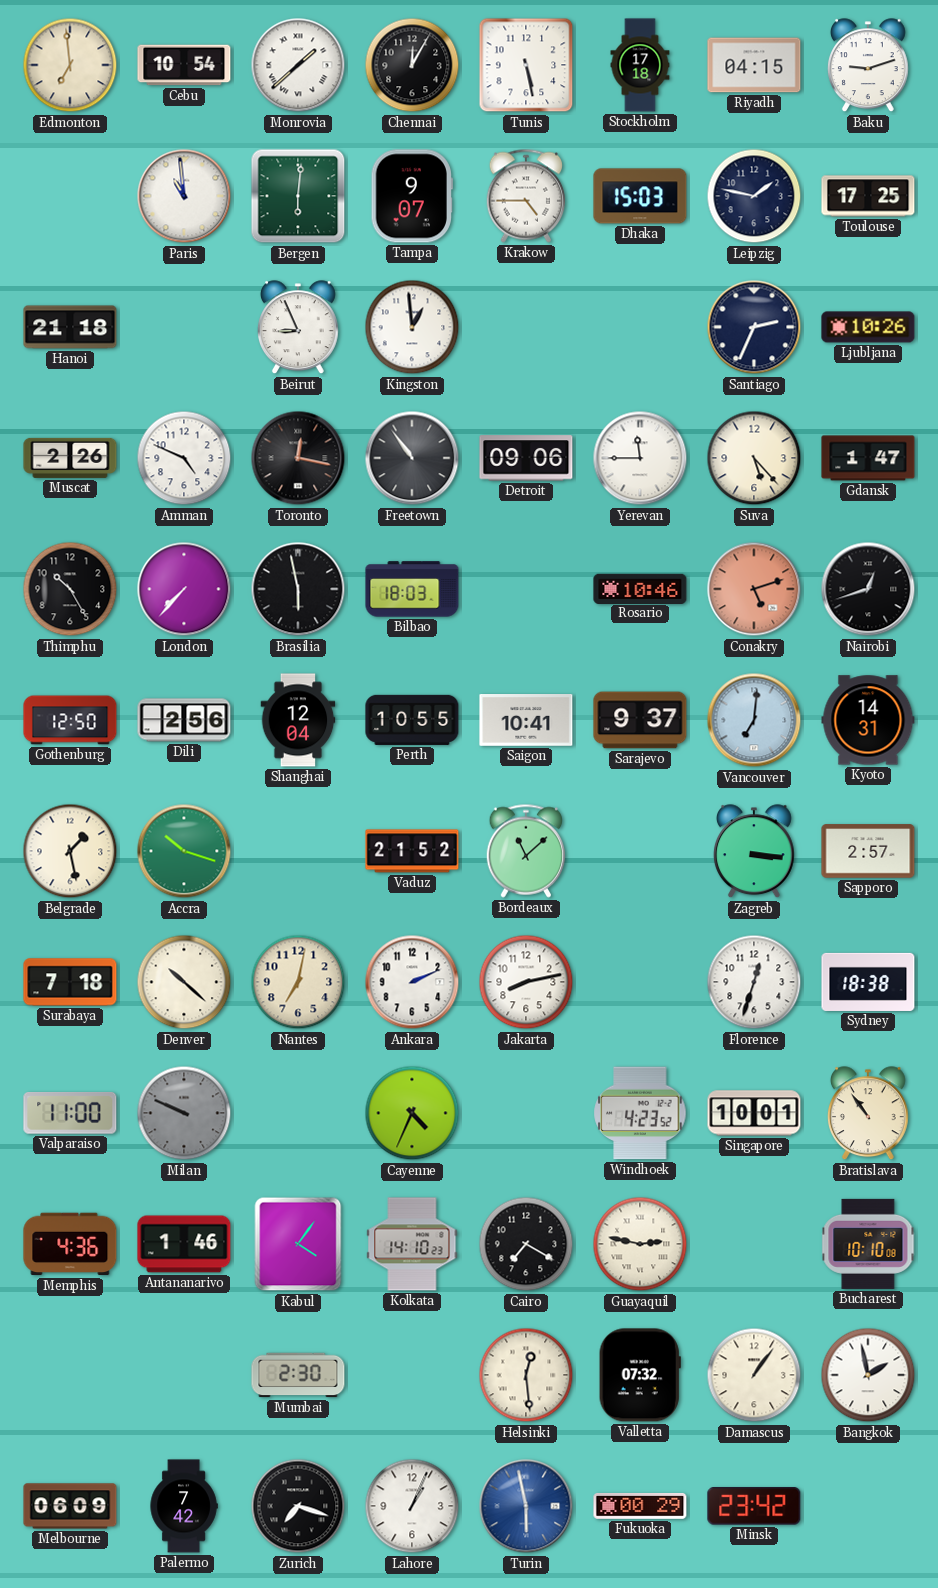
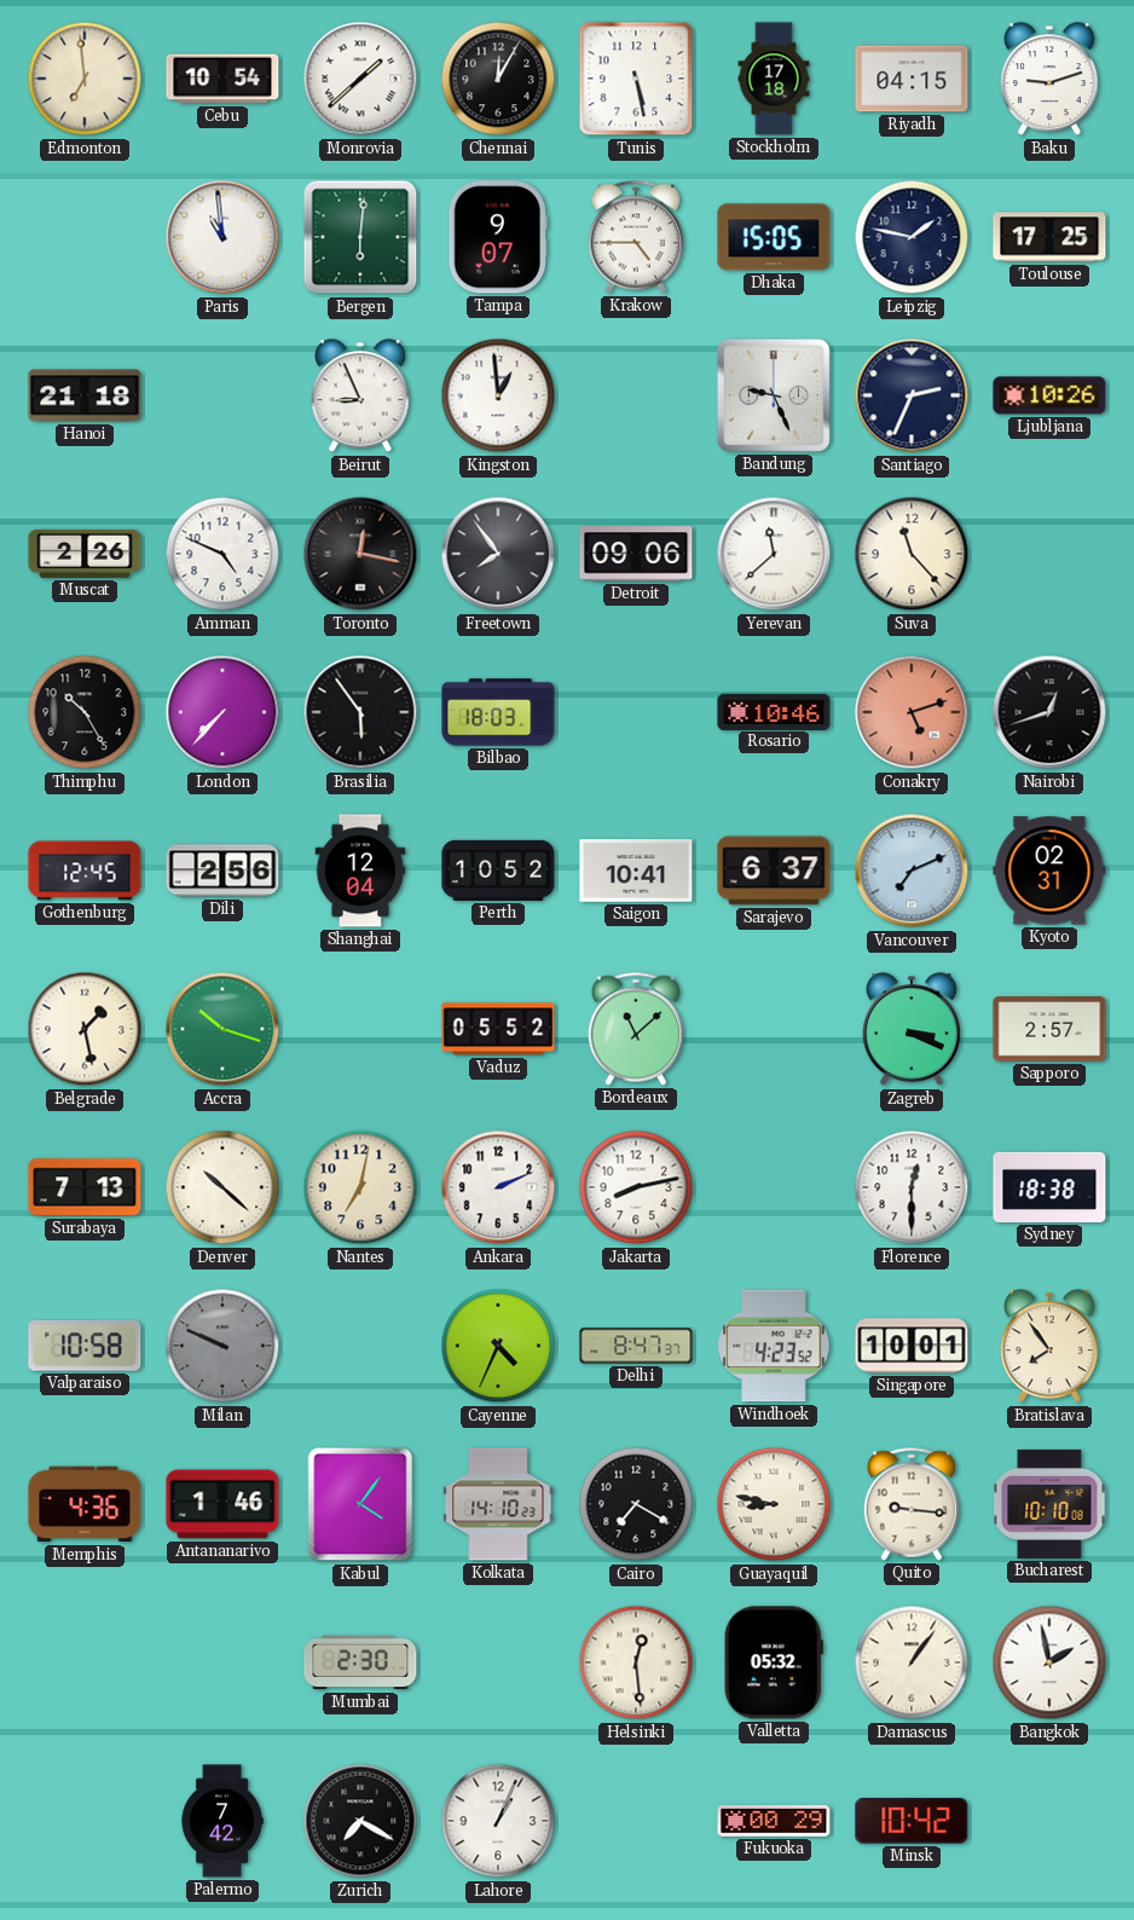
Dhaka: 15:03 -> 15:05
Bandung: none -> 9:26
Freetown: 10:54 -> 7:54
Yerevan: 11:45 -> 11:38
Suva: 5:23 -> 11:23
Gdansk: 1:47 -> none
Brasilia: 5:58 -> 5:54
Gothenburg: 12:50 -> 12:45
Perth: 10:55 -> 10:52
Sarajevo: 9:37 -> 6:37
Vancouver: 7:01 -> 7:11
Kyoto: 14:31 -> 02:31
Vaduz: 21:52 -> 05:52
Zagreb: 3:16 -> 3:19
Surabaya: 7:18 -> 7:13
Florence: 12:33 -> 12:30
Valparaiso: 11:00 -> 10:58
Delhi: none -> 8:47
Bratislava: 10:54 -> 7:54
Guayaquil: 2:47 -> 8:47
Quito: none -> 9:16
Valletta: 07:32 -> 05:32
Melbourne: 06:09 -> none
Zurich: 7:18 -> 7:20
Turin: 5:58 -> none
Minsk: 23:42 -> 10:42
